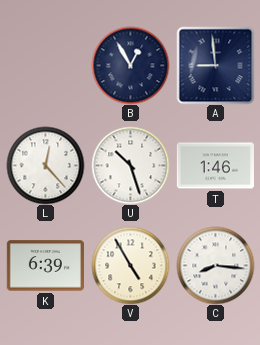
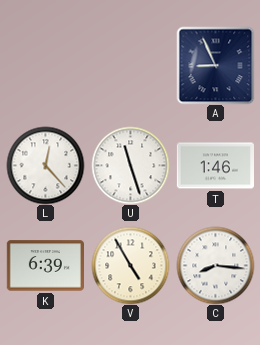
B: 12:55 -> none
A: 8:59 -> 8:56
U: 10:27 -> 11:27
